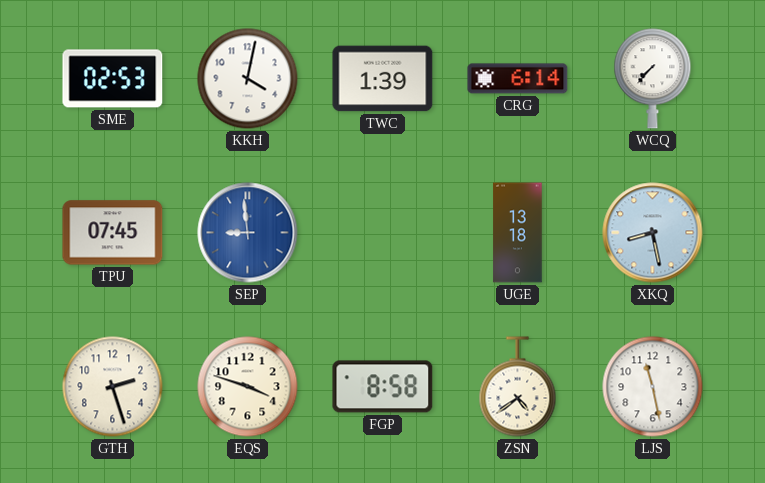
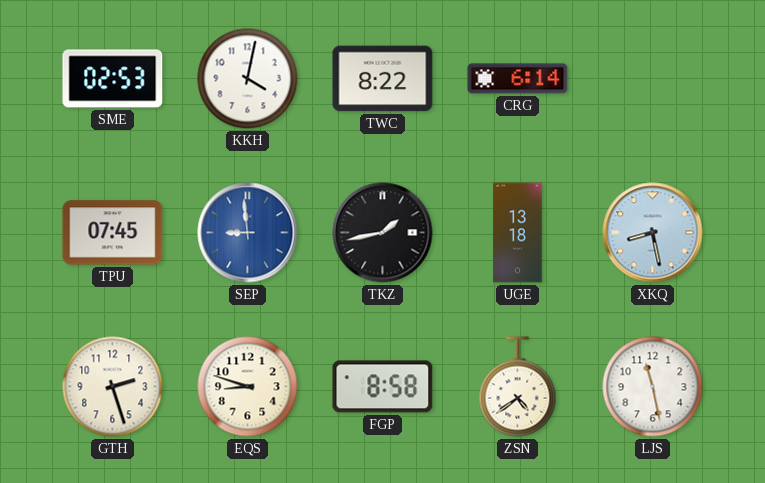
TWC: 1:39 -> 8:22
WCQ: 7:37 -> none
TKZ: none -> 1:43
EQS: 3:48 -> 8:48
